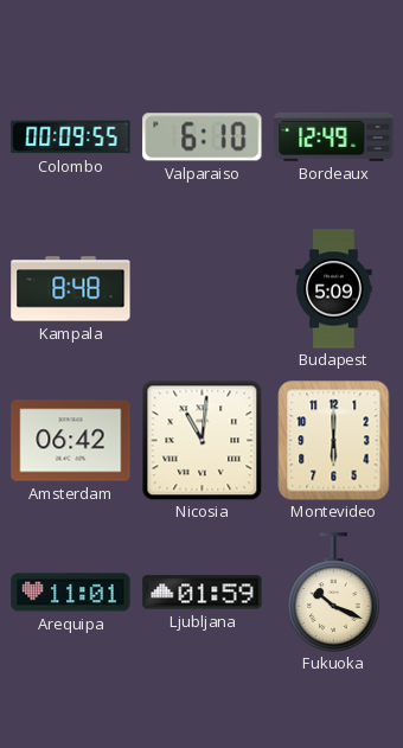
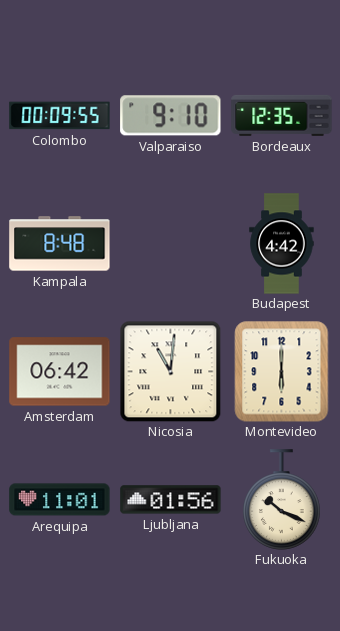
Valparaiso: 6:10 -> 9:10
Bordeaux: 12:49 -> 12:35
Budapest: 5:09 -> 4:42
Ljubljana: 01:59 -> 01:56
